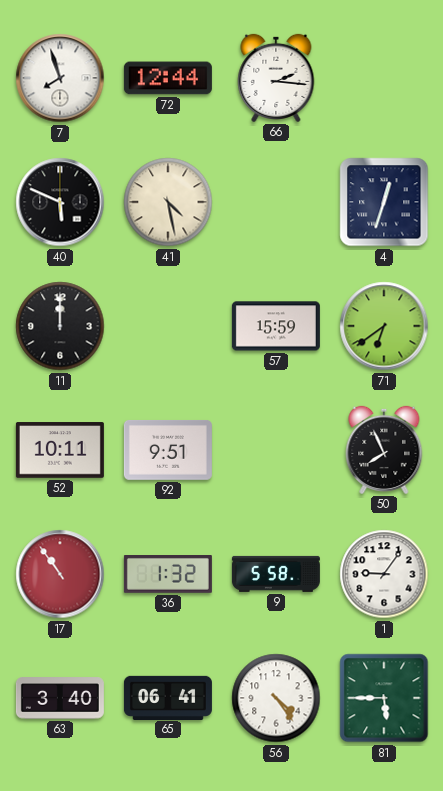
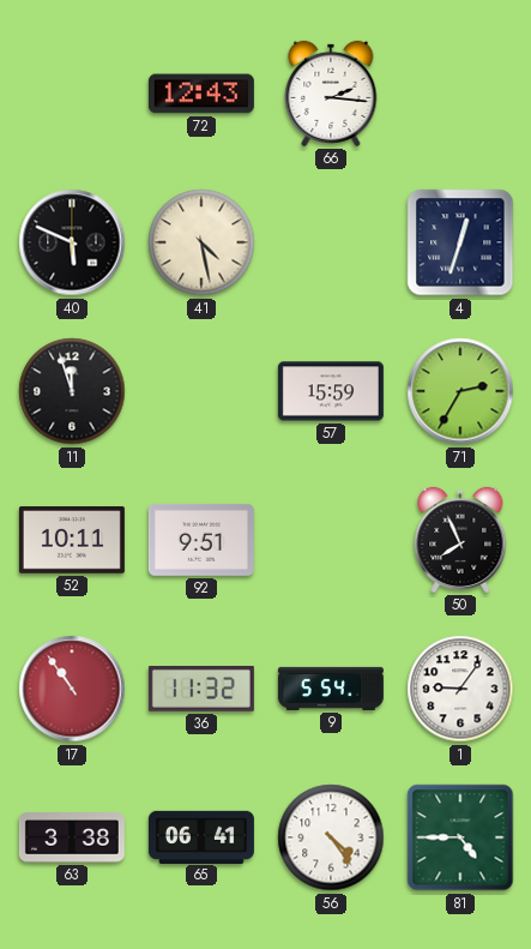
7: 7:57 -> none
72: 12:44 -> 12:43
11: 12:00 -> 11:57
71: 6:39 -> 2:35
36: 1:32 -> 11:32
9: 5:58 -> 5:54
63: 3:40 -> 3:38
81: 5:45 -> 4:45
